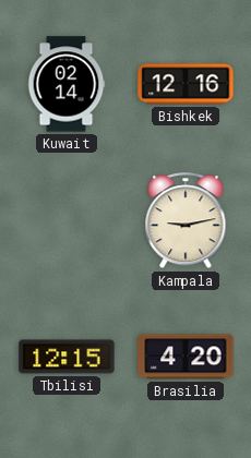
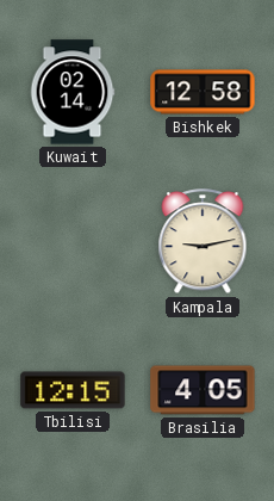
Bishkek: 12:16 -> 12:58
Brasilia: 4:20 -> 4:05
